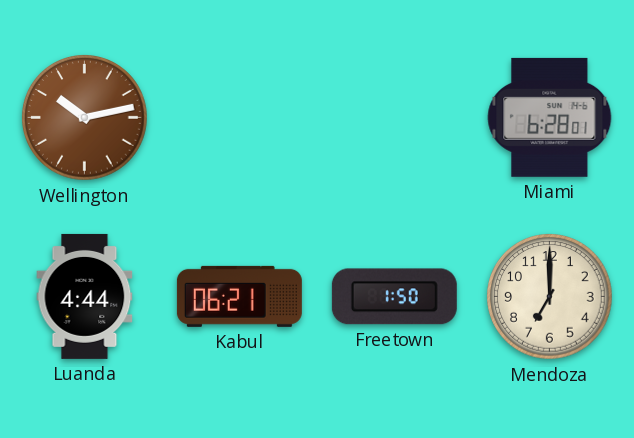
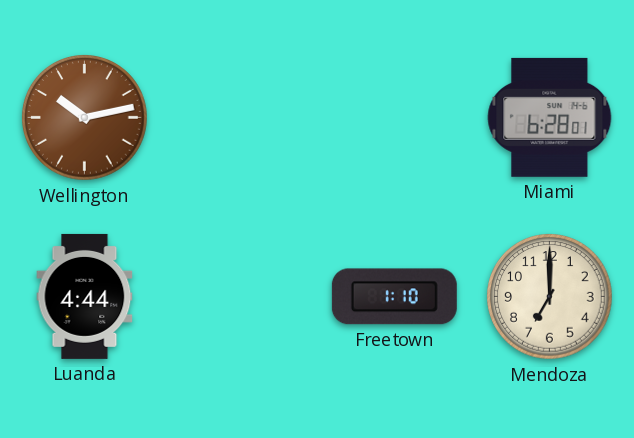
Kabul: 06:21 -> none
Freetown: 1:50 -> 1:10
